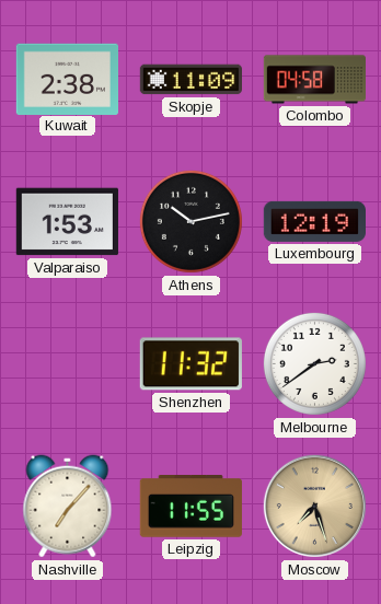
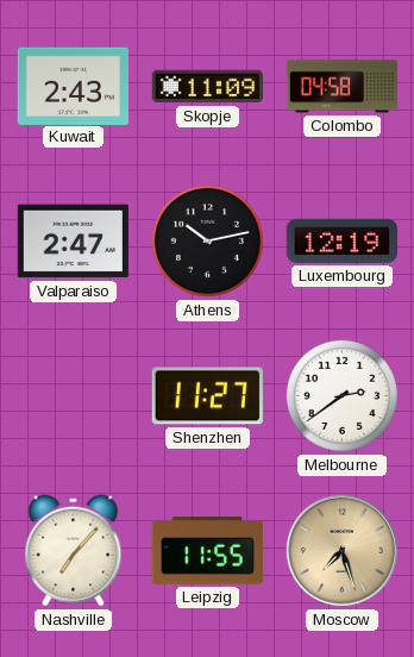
Kuwait: 2:38 -> 2:43
Valparaiso: 1:53 -> 2:47
Shenzhen: 11:32 -> 11:27
